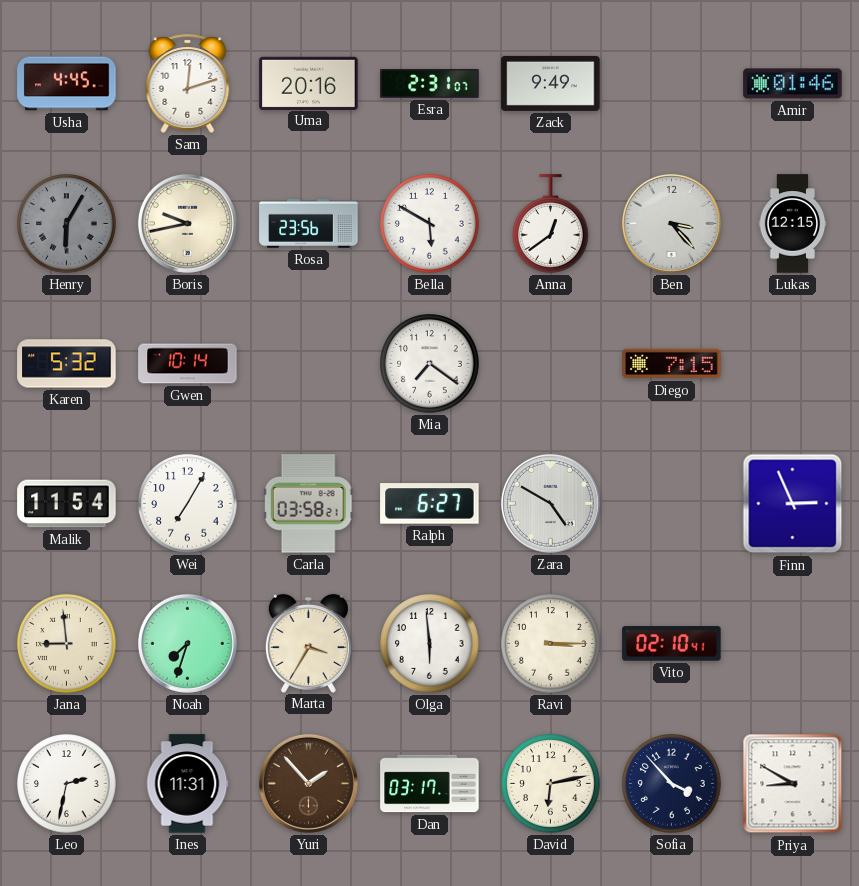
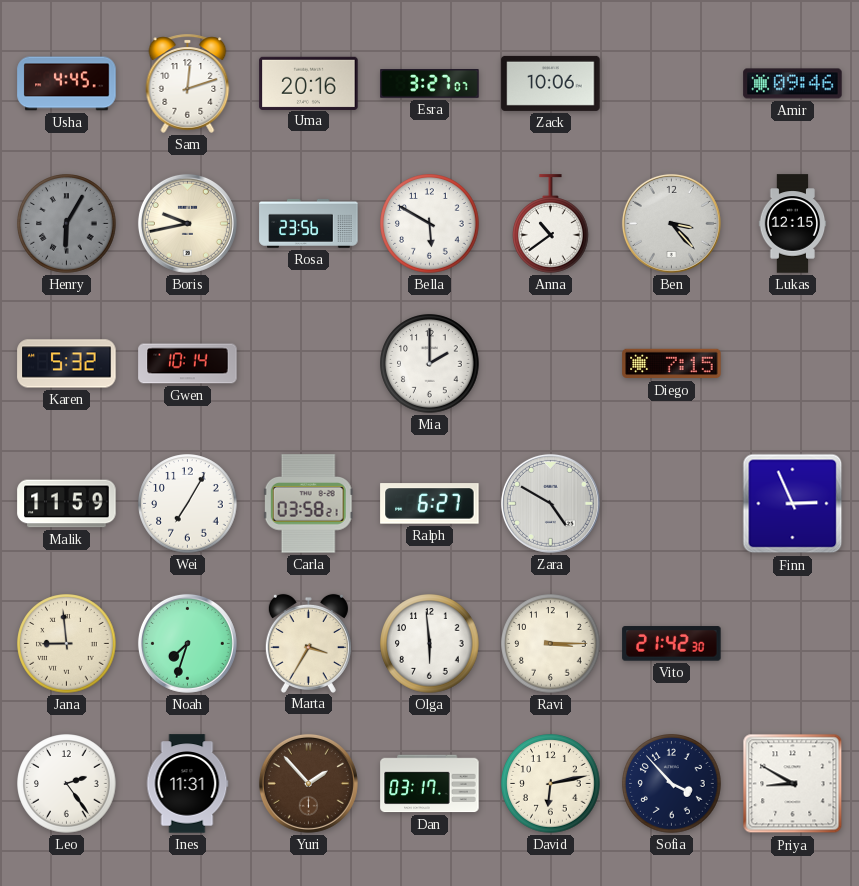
Esra: 2:31 -> 3:27
Zack: 9:49 -> 10:06
Amir: 01:46 -> 09:46
Anna: 12:39 -> 10:39
Mia: 7:21 -> 2:00
Malik: 11:54 -> 11:59
Vito: 02:10 -> 21:42
Leo: 2:32 -> 2:24
